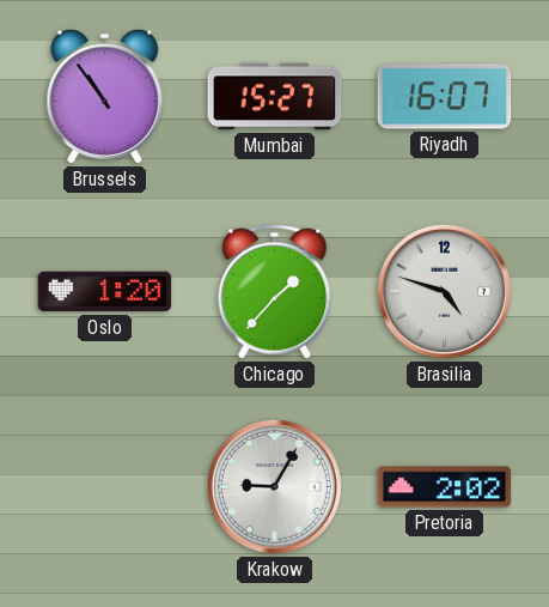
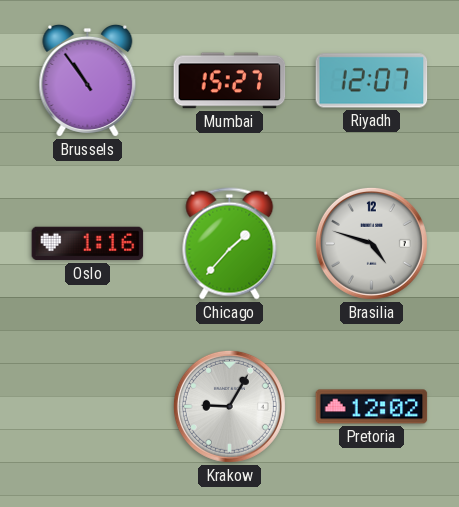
Riyadh: 16:07 -> 12:07
Oslo: 1:20 -> 1:16
Pretoria: 2:02 -> 12:02
